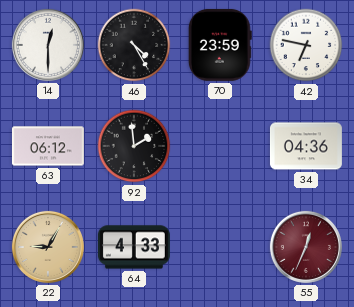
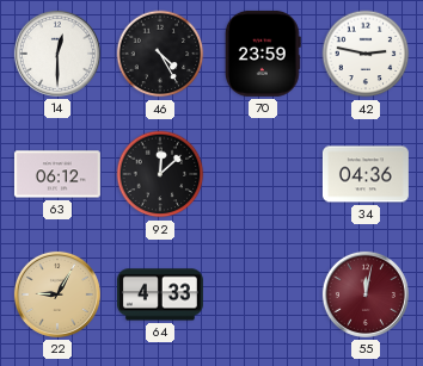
42: 6:47 -> 2:47
92: 1:59 -> 12:08
55: 12:34 -> 12:02
